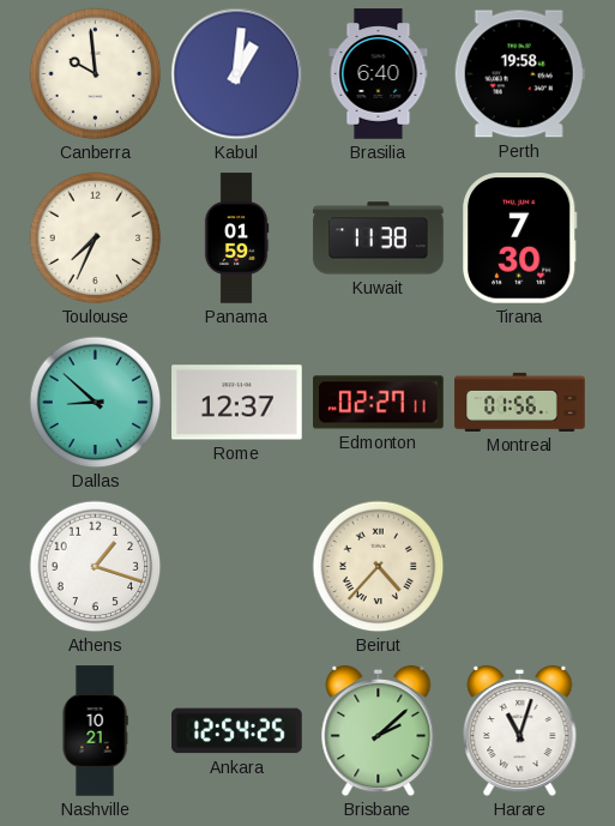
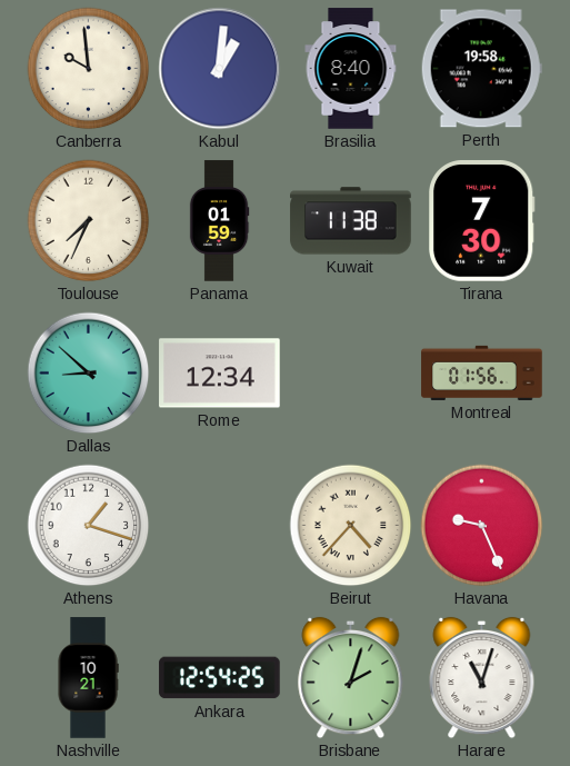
Brasilia: 6:40 -> 8:40
Rome: 12:37 -> 12:34
Edmonton: 02:27 -> none
Havana: none -> 9:26
Brisbane: 2:08 -> 2:03
